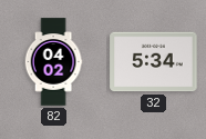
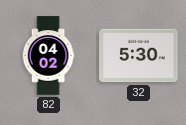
32: 5:34 -> 5:30
